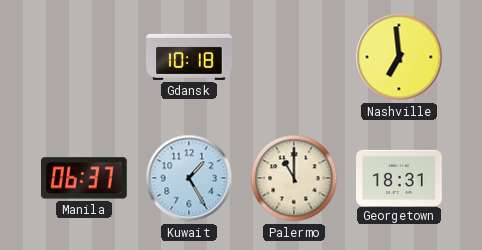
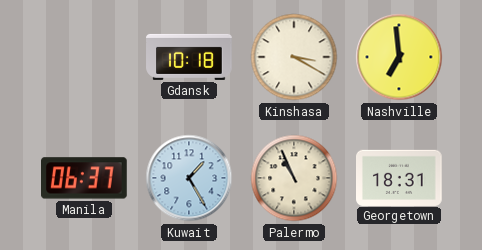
Kinshasa: none -> 3:20
Palermo: 11:00 -> 10:56
